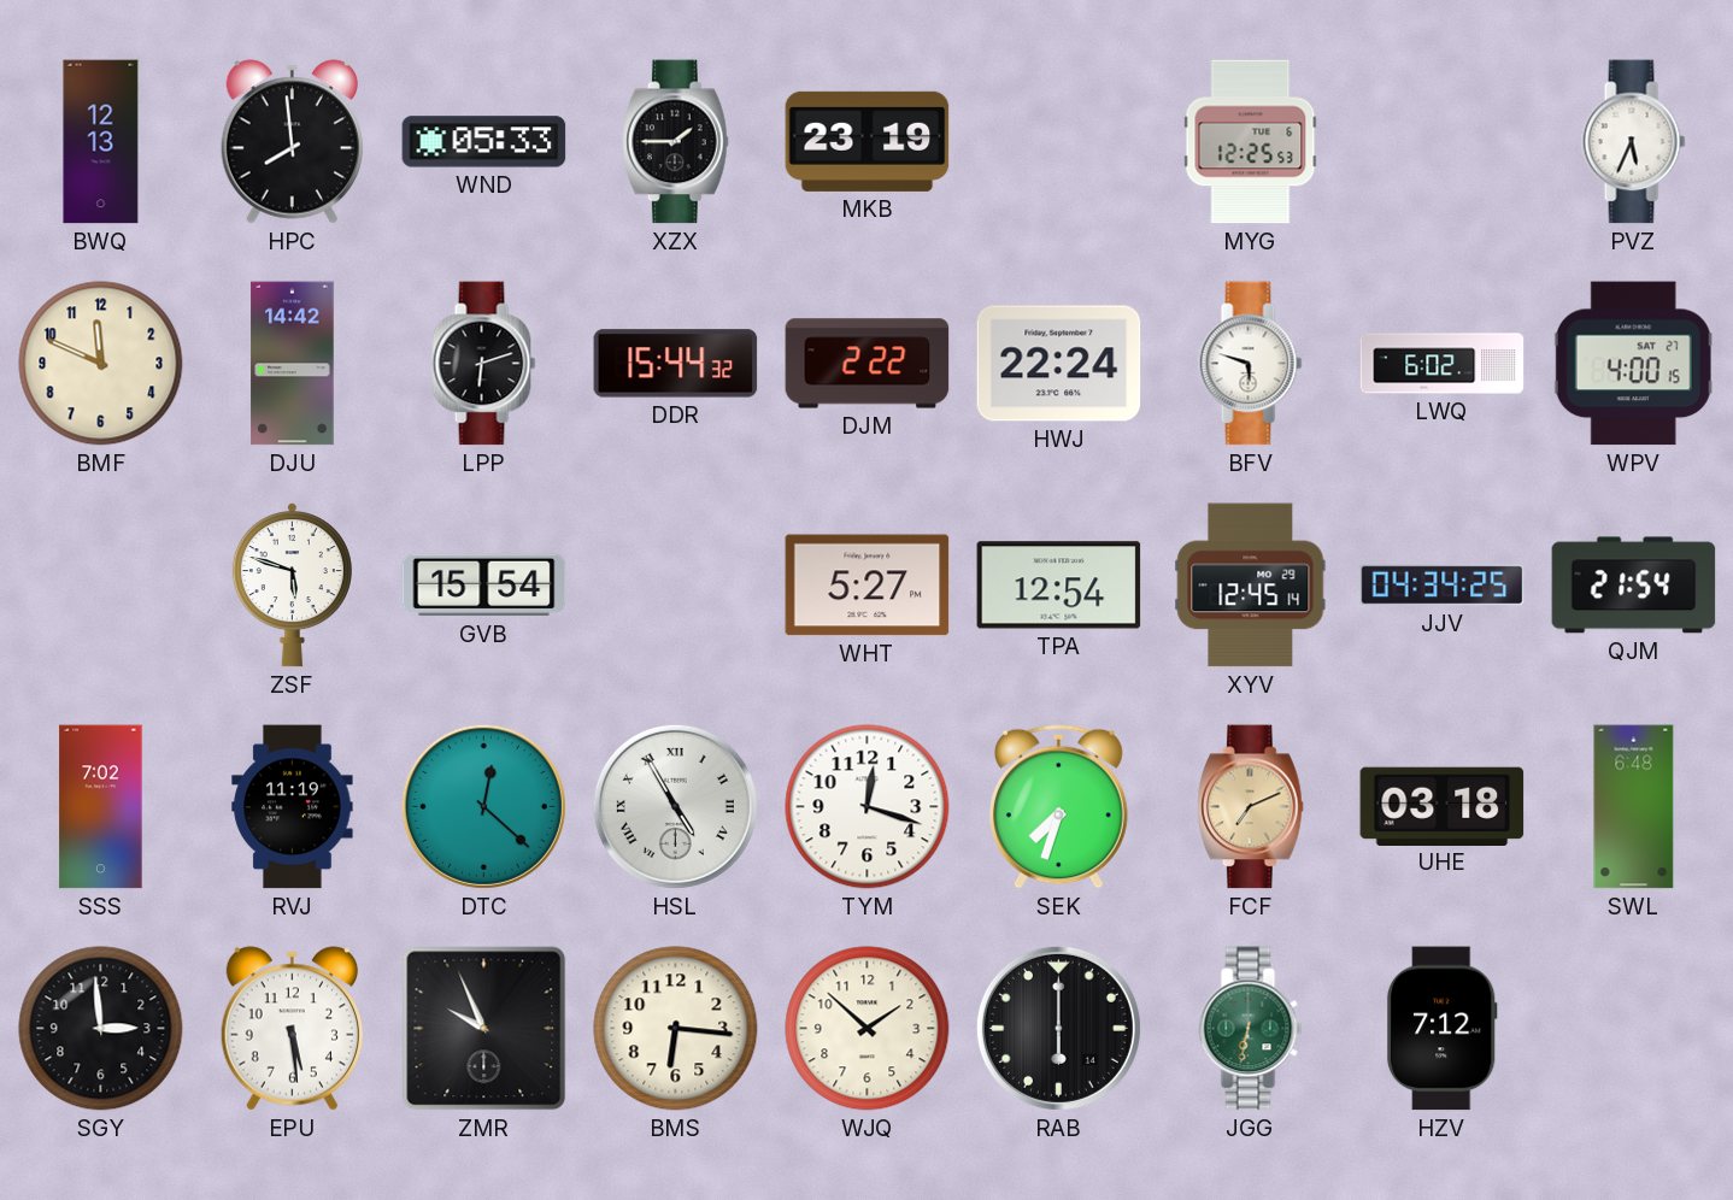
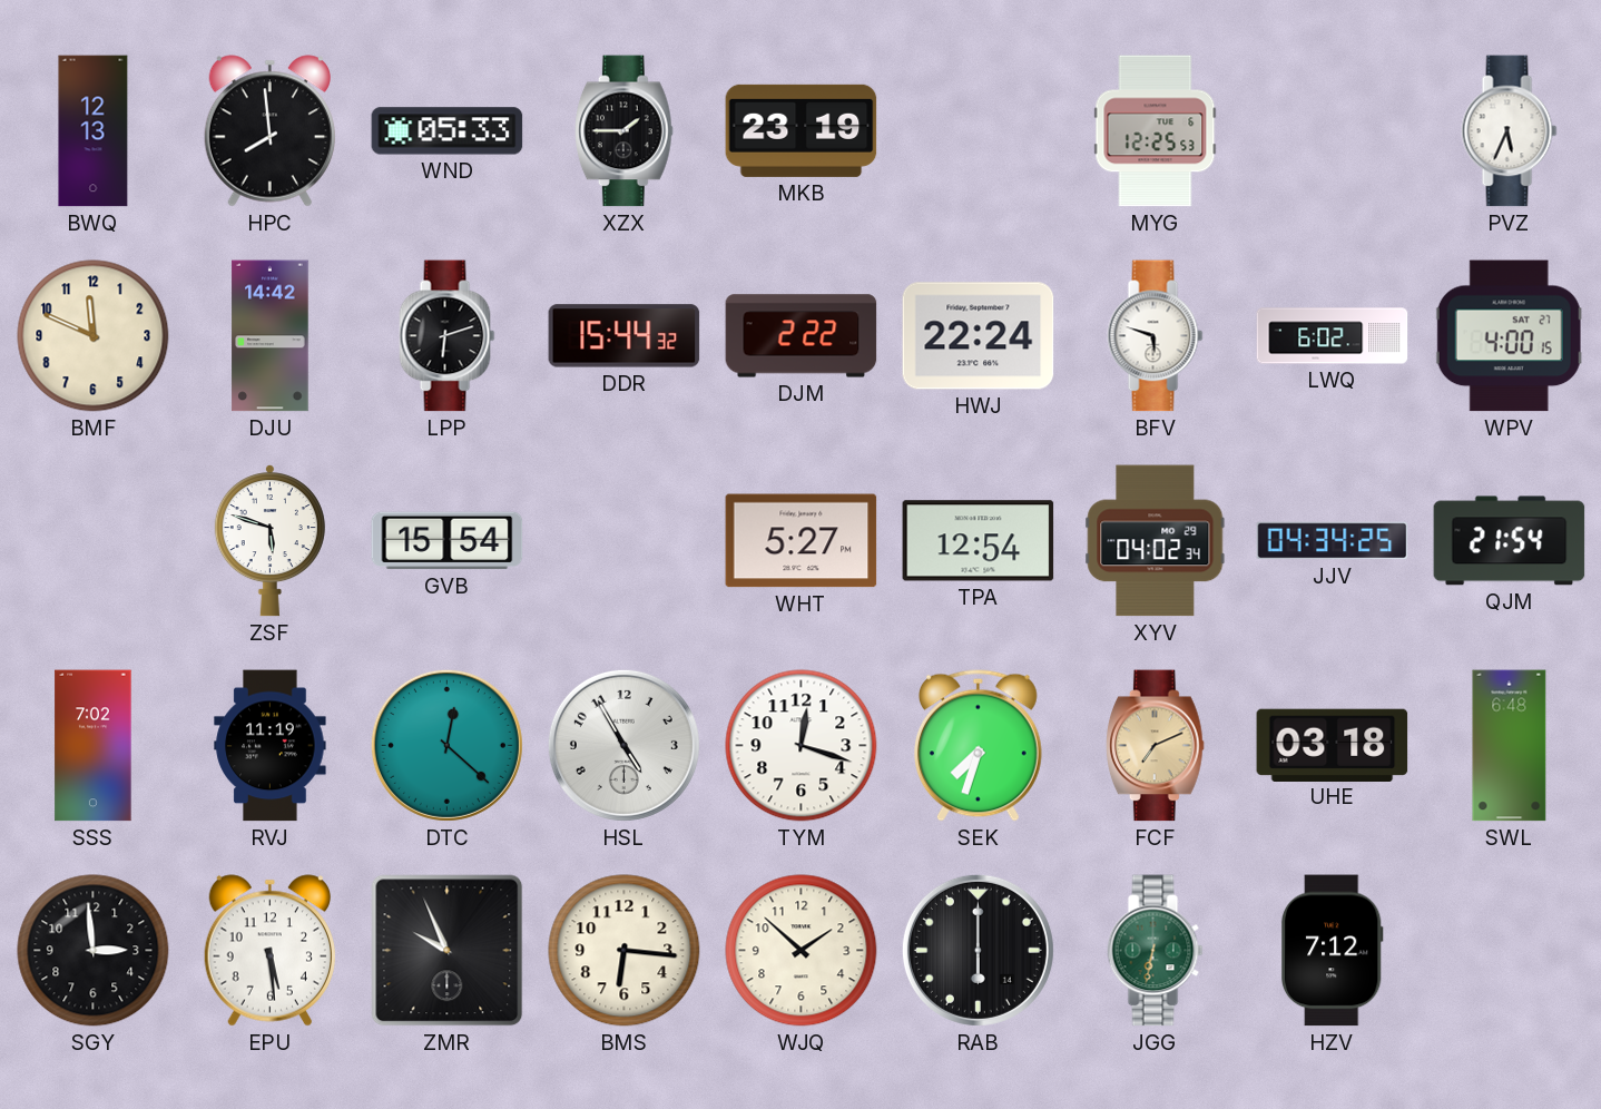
XYV: 12:45 -> 04:02
HSL numerals: Roman -> Arabic
